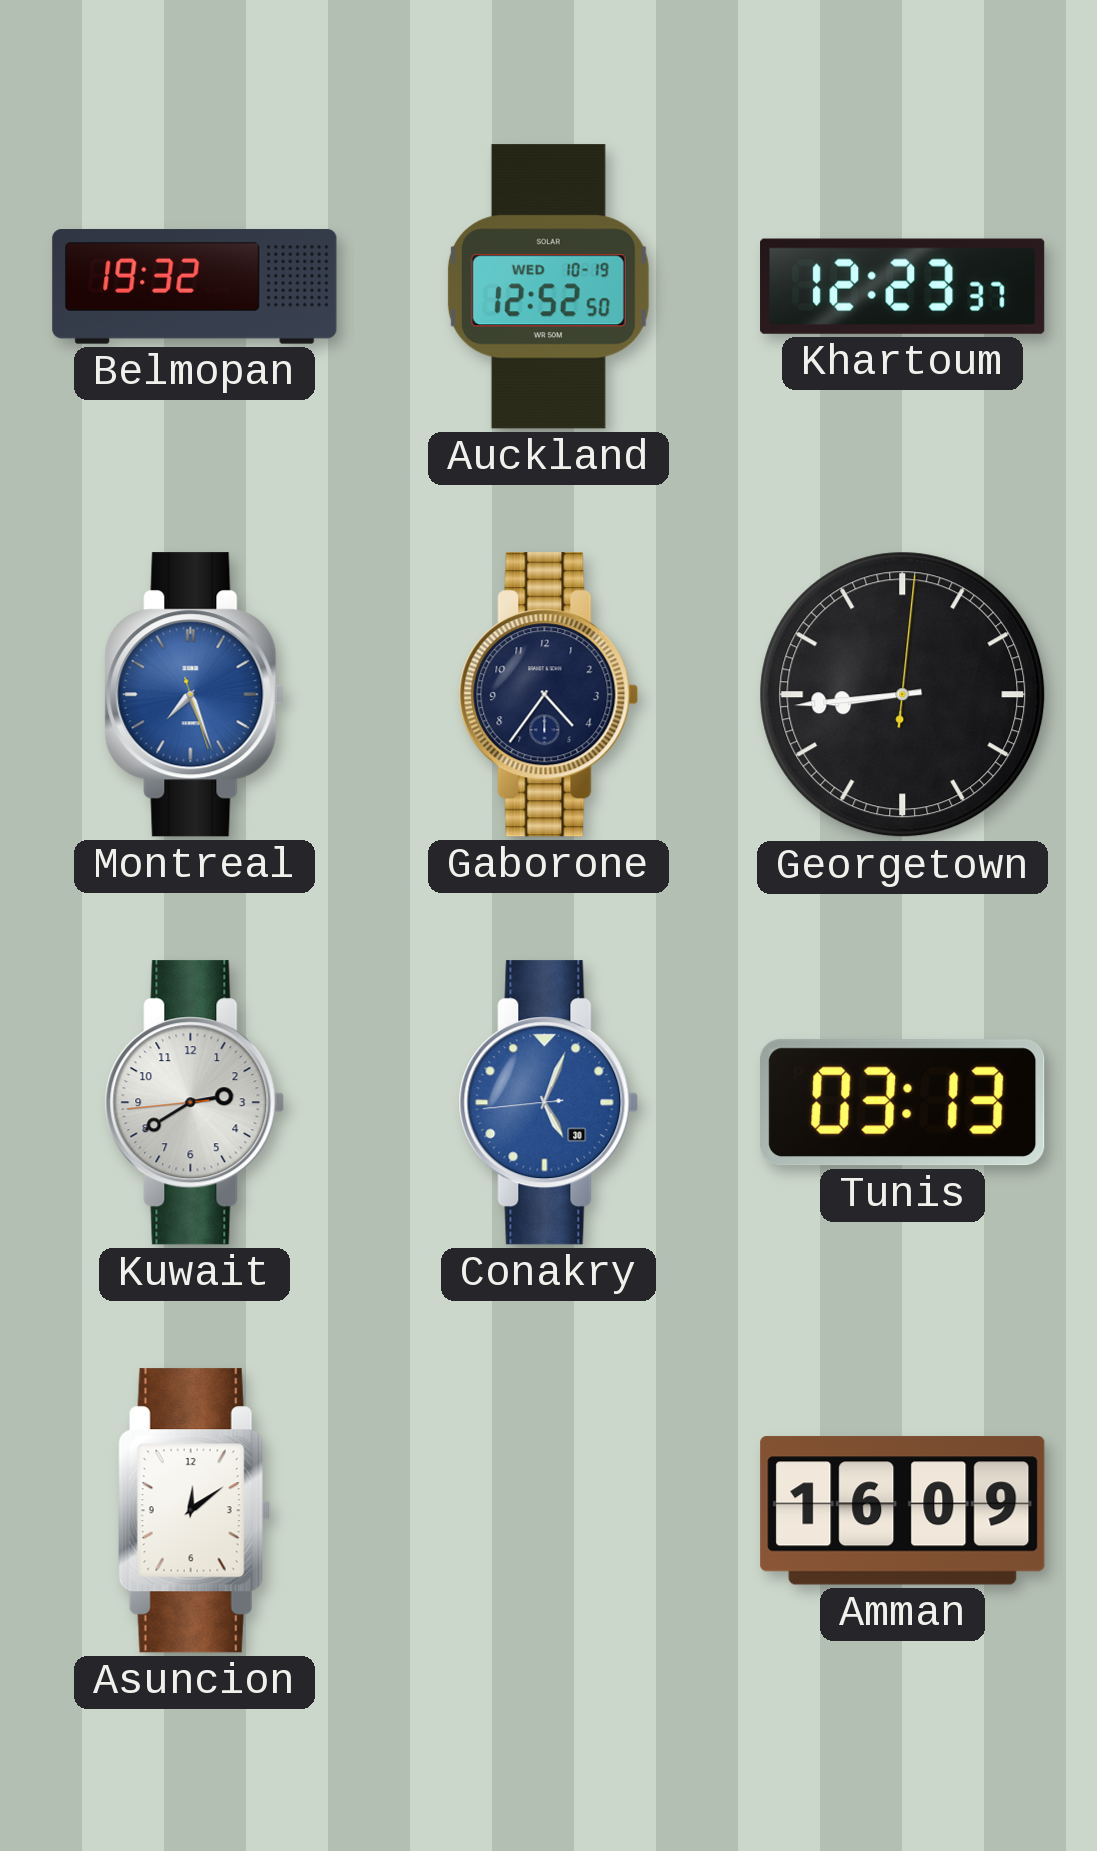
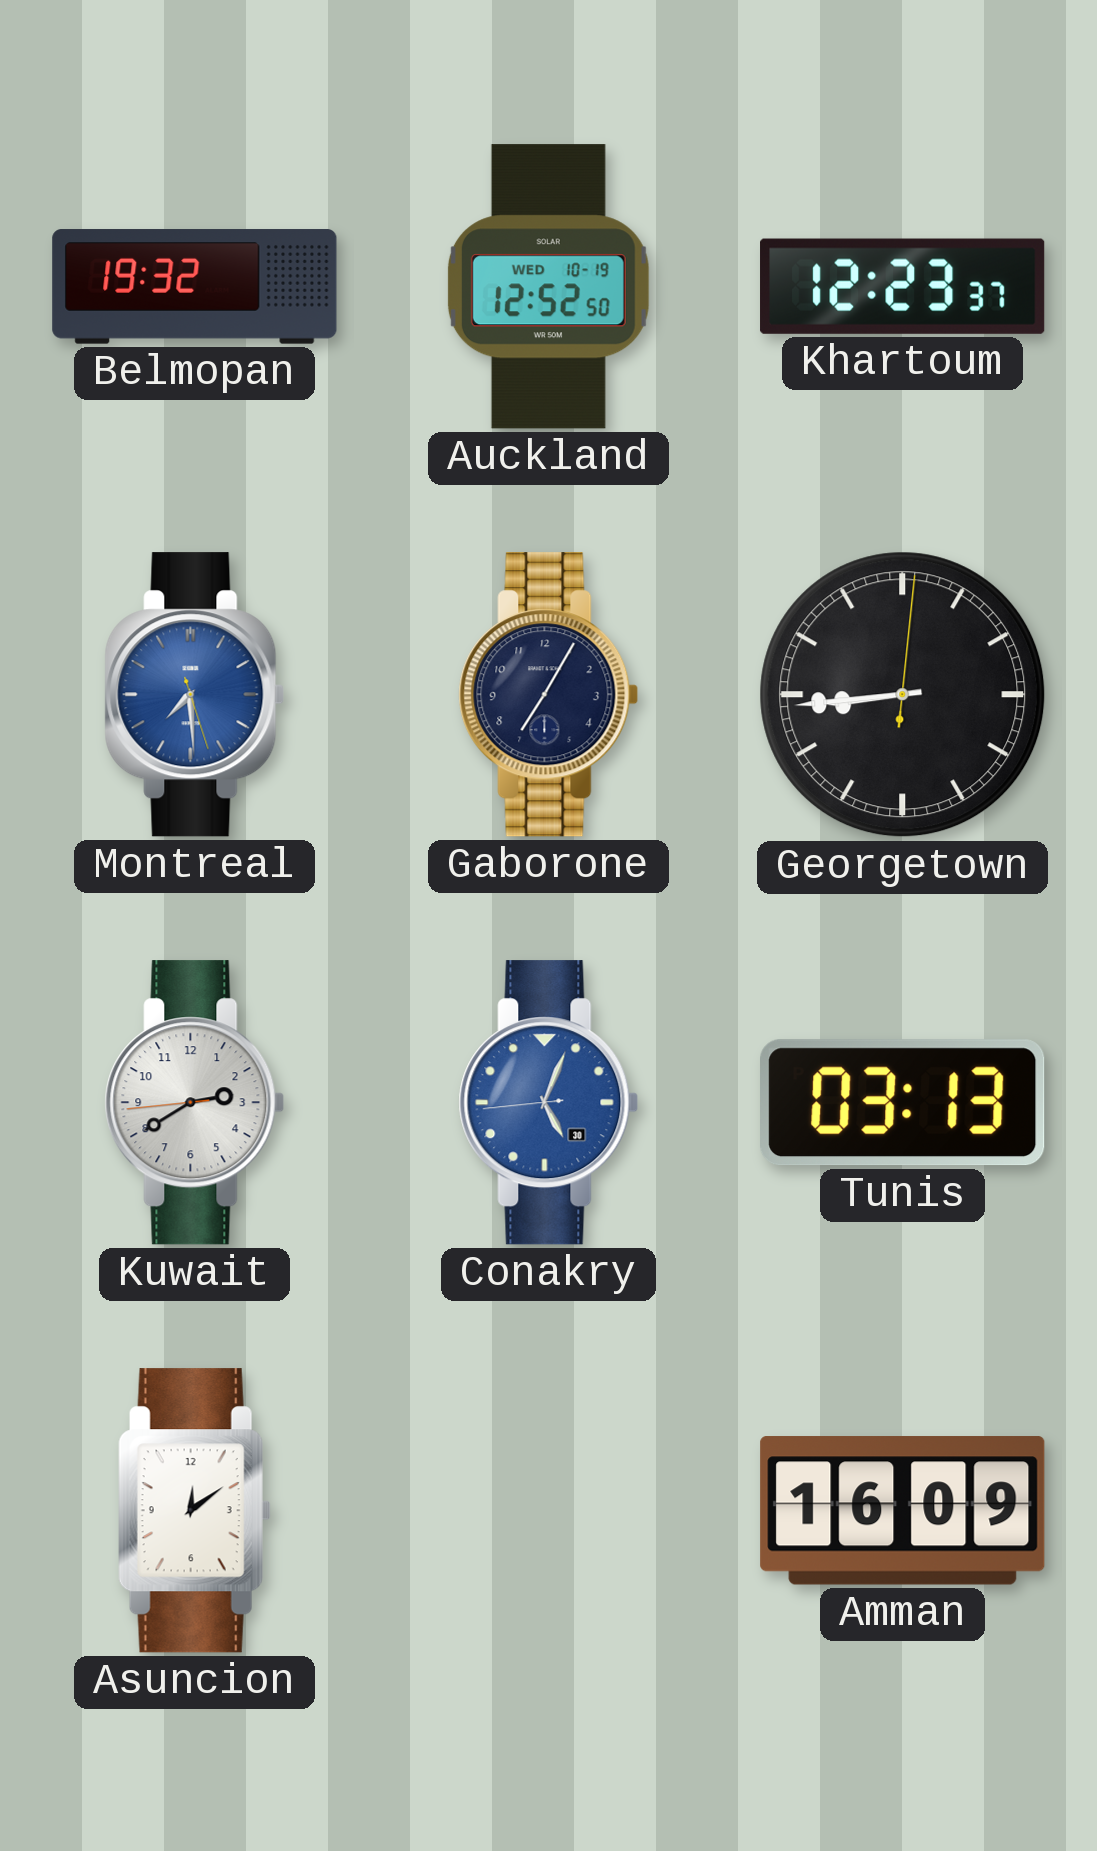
Montreal: 7:26 -> 7:29
Gaborone: 4:36 -> 7:05
